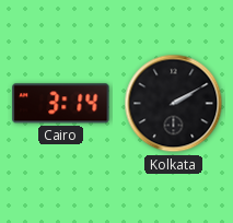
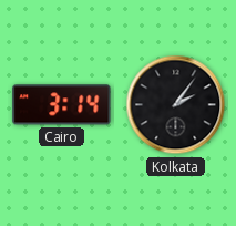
Kolkata: 2:10 -> 2:06
